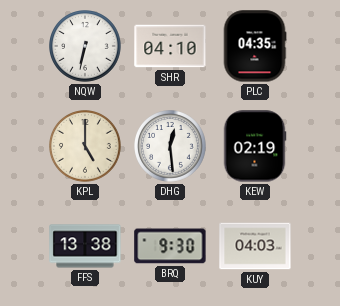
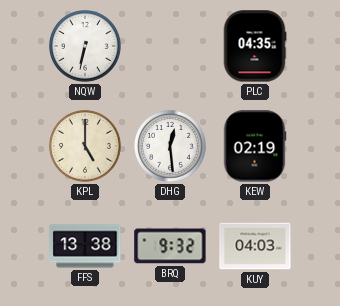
SHR: 04:10 -> none
BRQ: 9:30 -> 9:32
